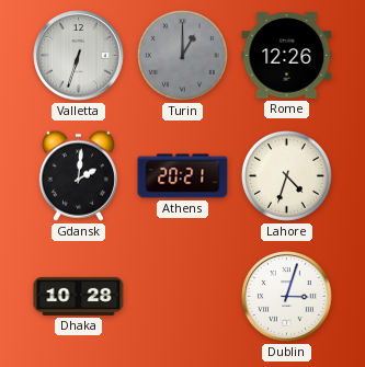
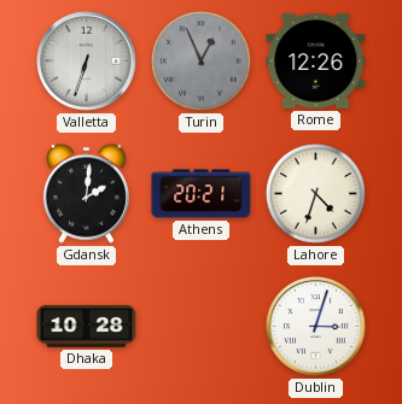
Turin: 1:00 -> 12:56
